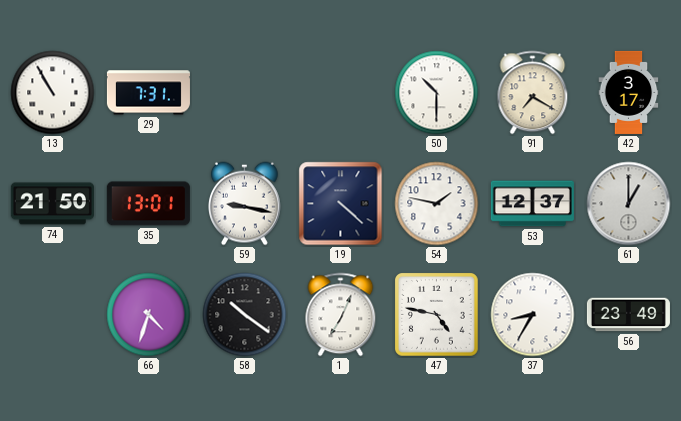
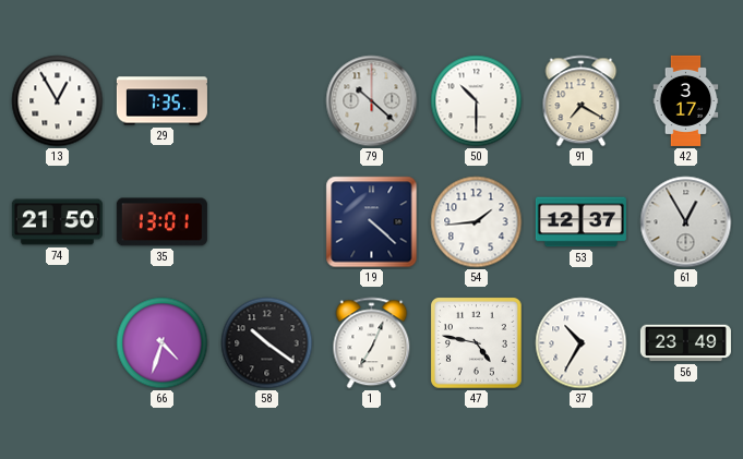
13: 10:55 -> 12:55
29: 7:31 -> 7:35
79: none -> 10:22
59: 9:17 -> none
54: 1:47 -> 1:44
61: 1:00 -> 12:55
37: 8:35 -> 10:35
